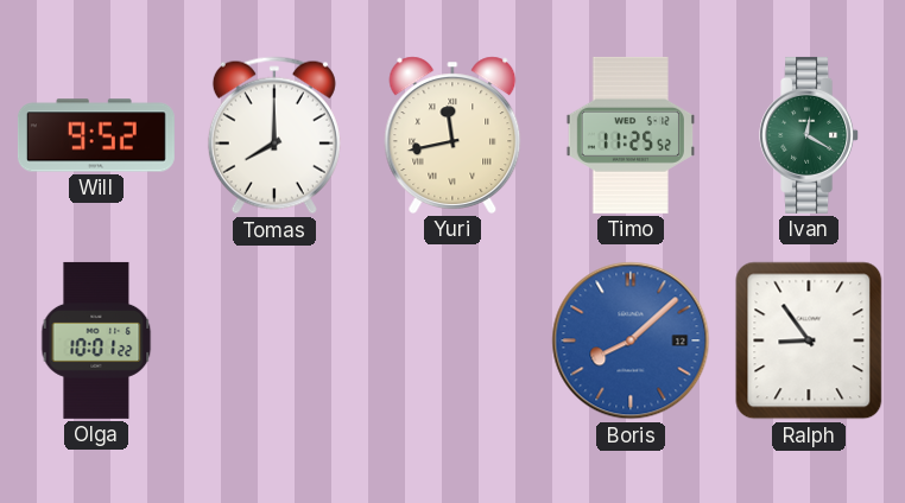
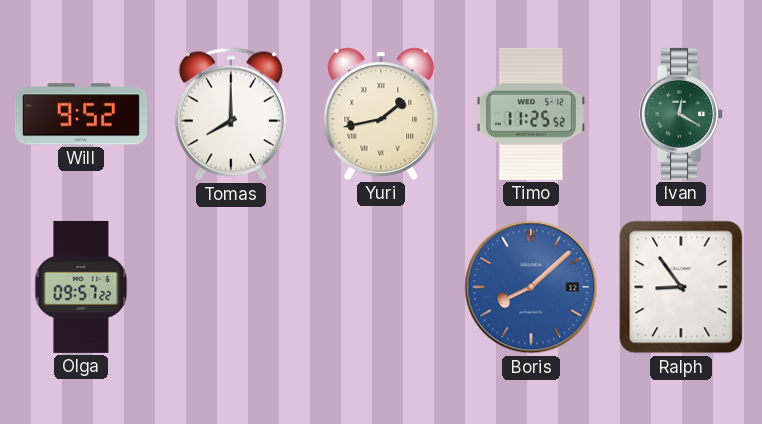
Yuri: 11:43 -> 1:43
Olga: 10:01 -> 09:57
